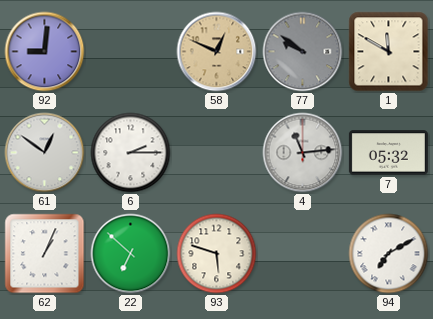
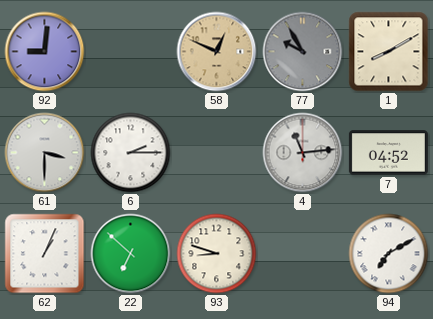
77: 9:51 -> 9:55
1: 11:50 -> 8:10
61: 12:51 -> 3:30
7: 05:32 -> 04:52
93: 5:48 -> 8:48
